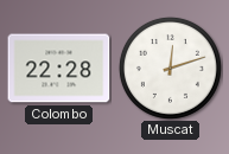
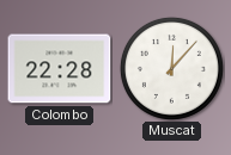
Muscat: 12:12 -> 12:07
